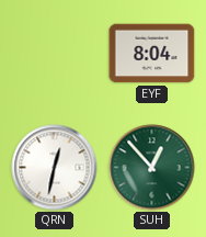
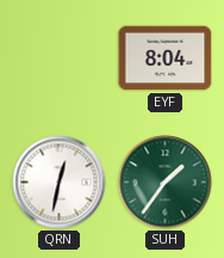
SUH: 12:53 -> 1:36
